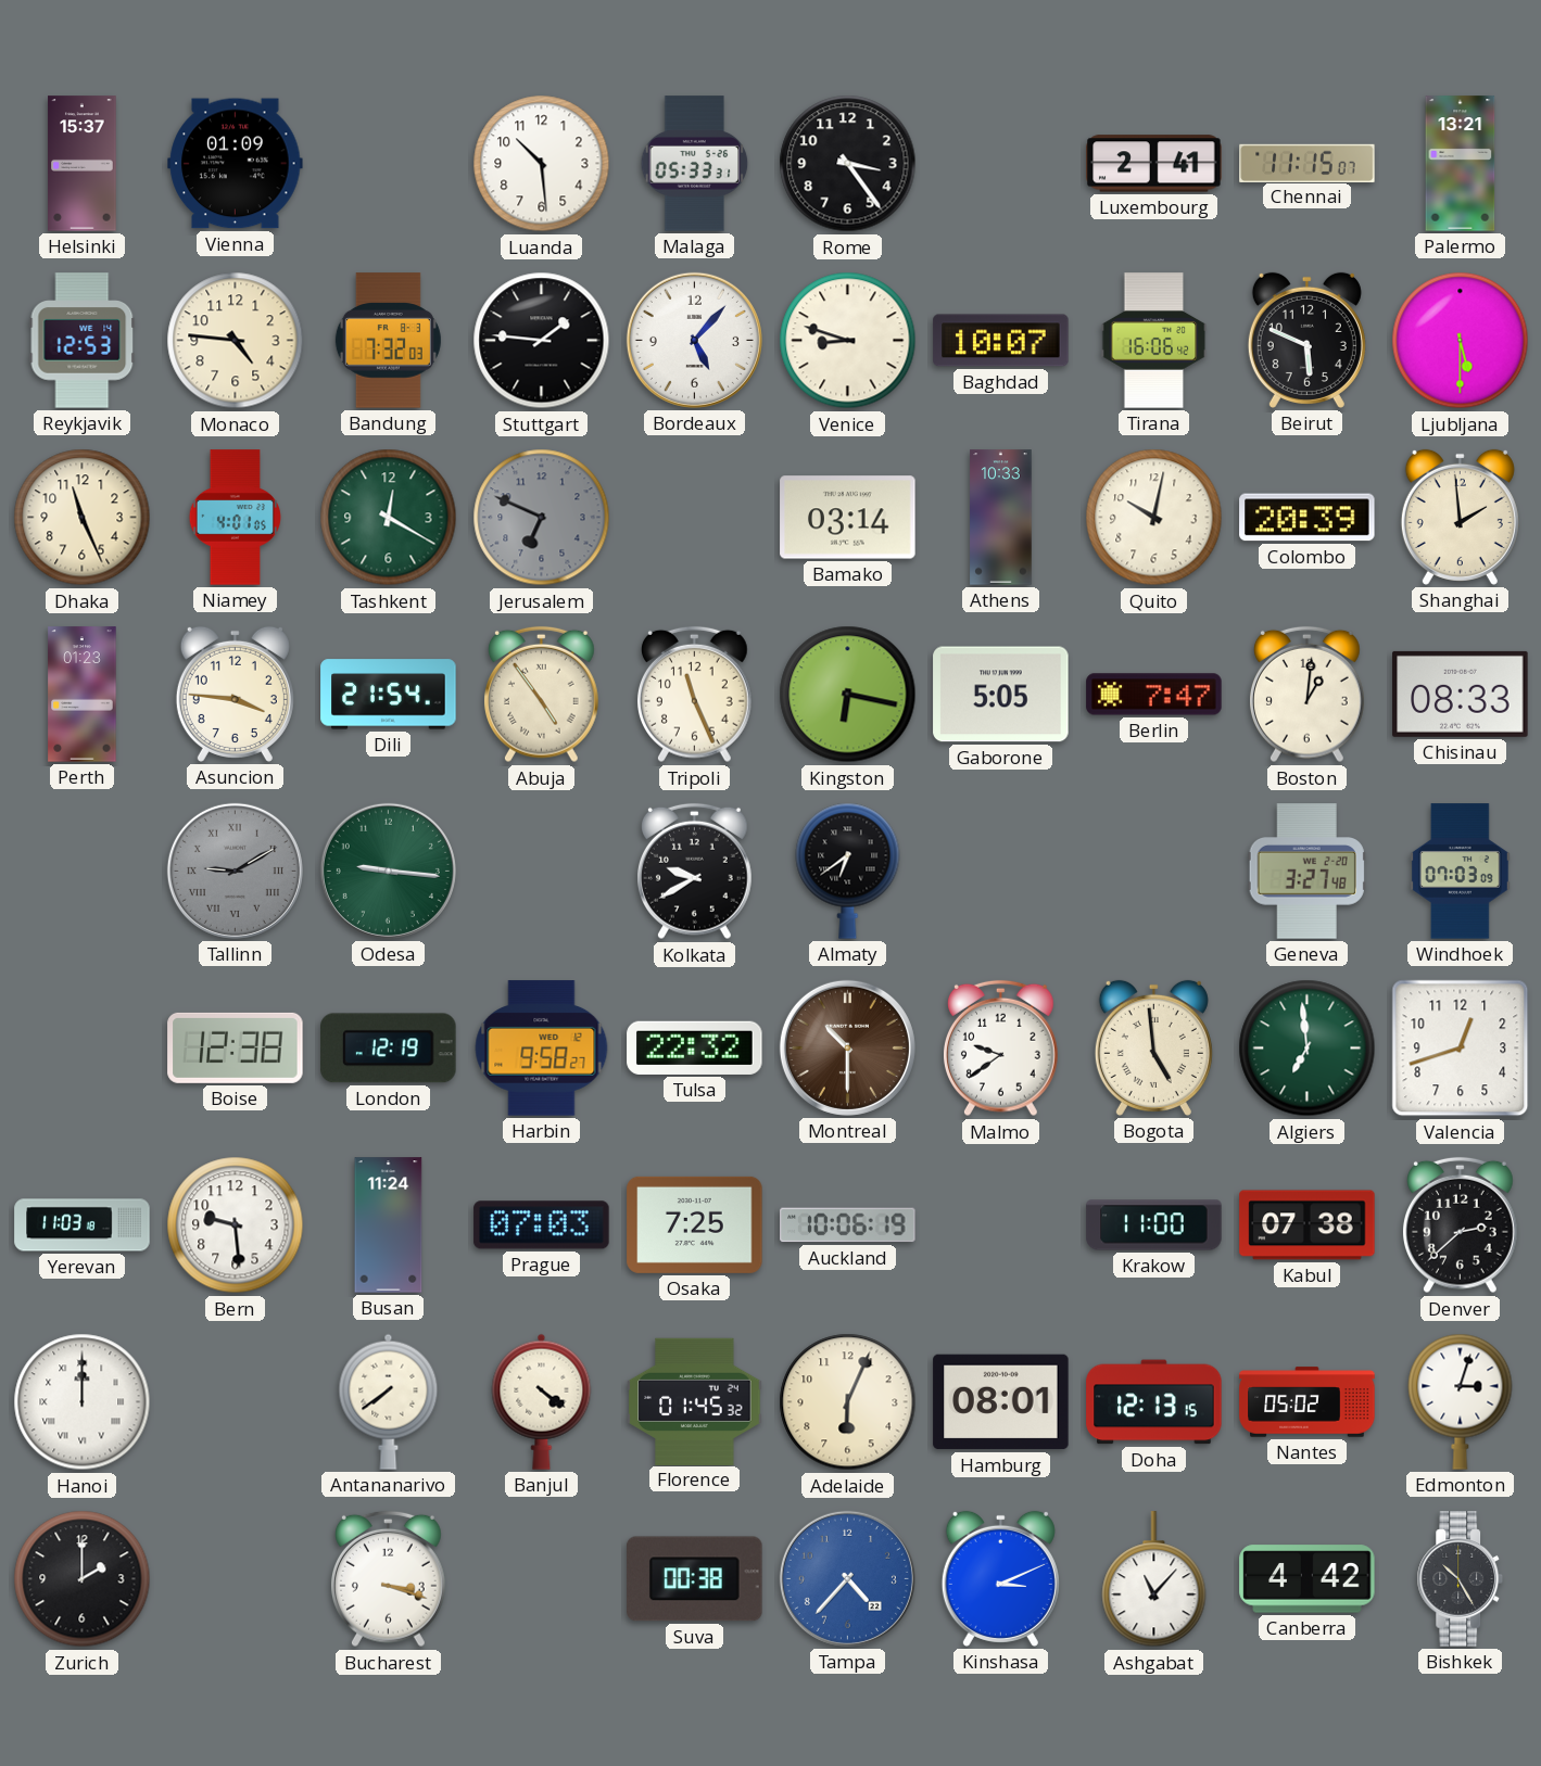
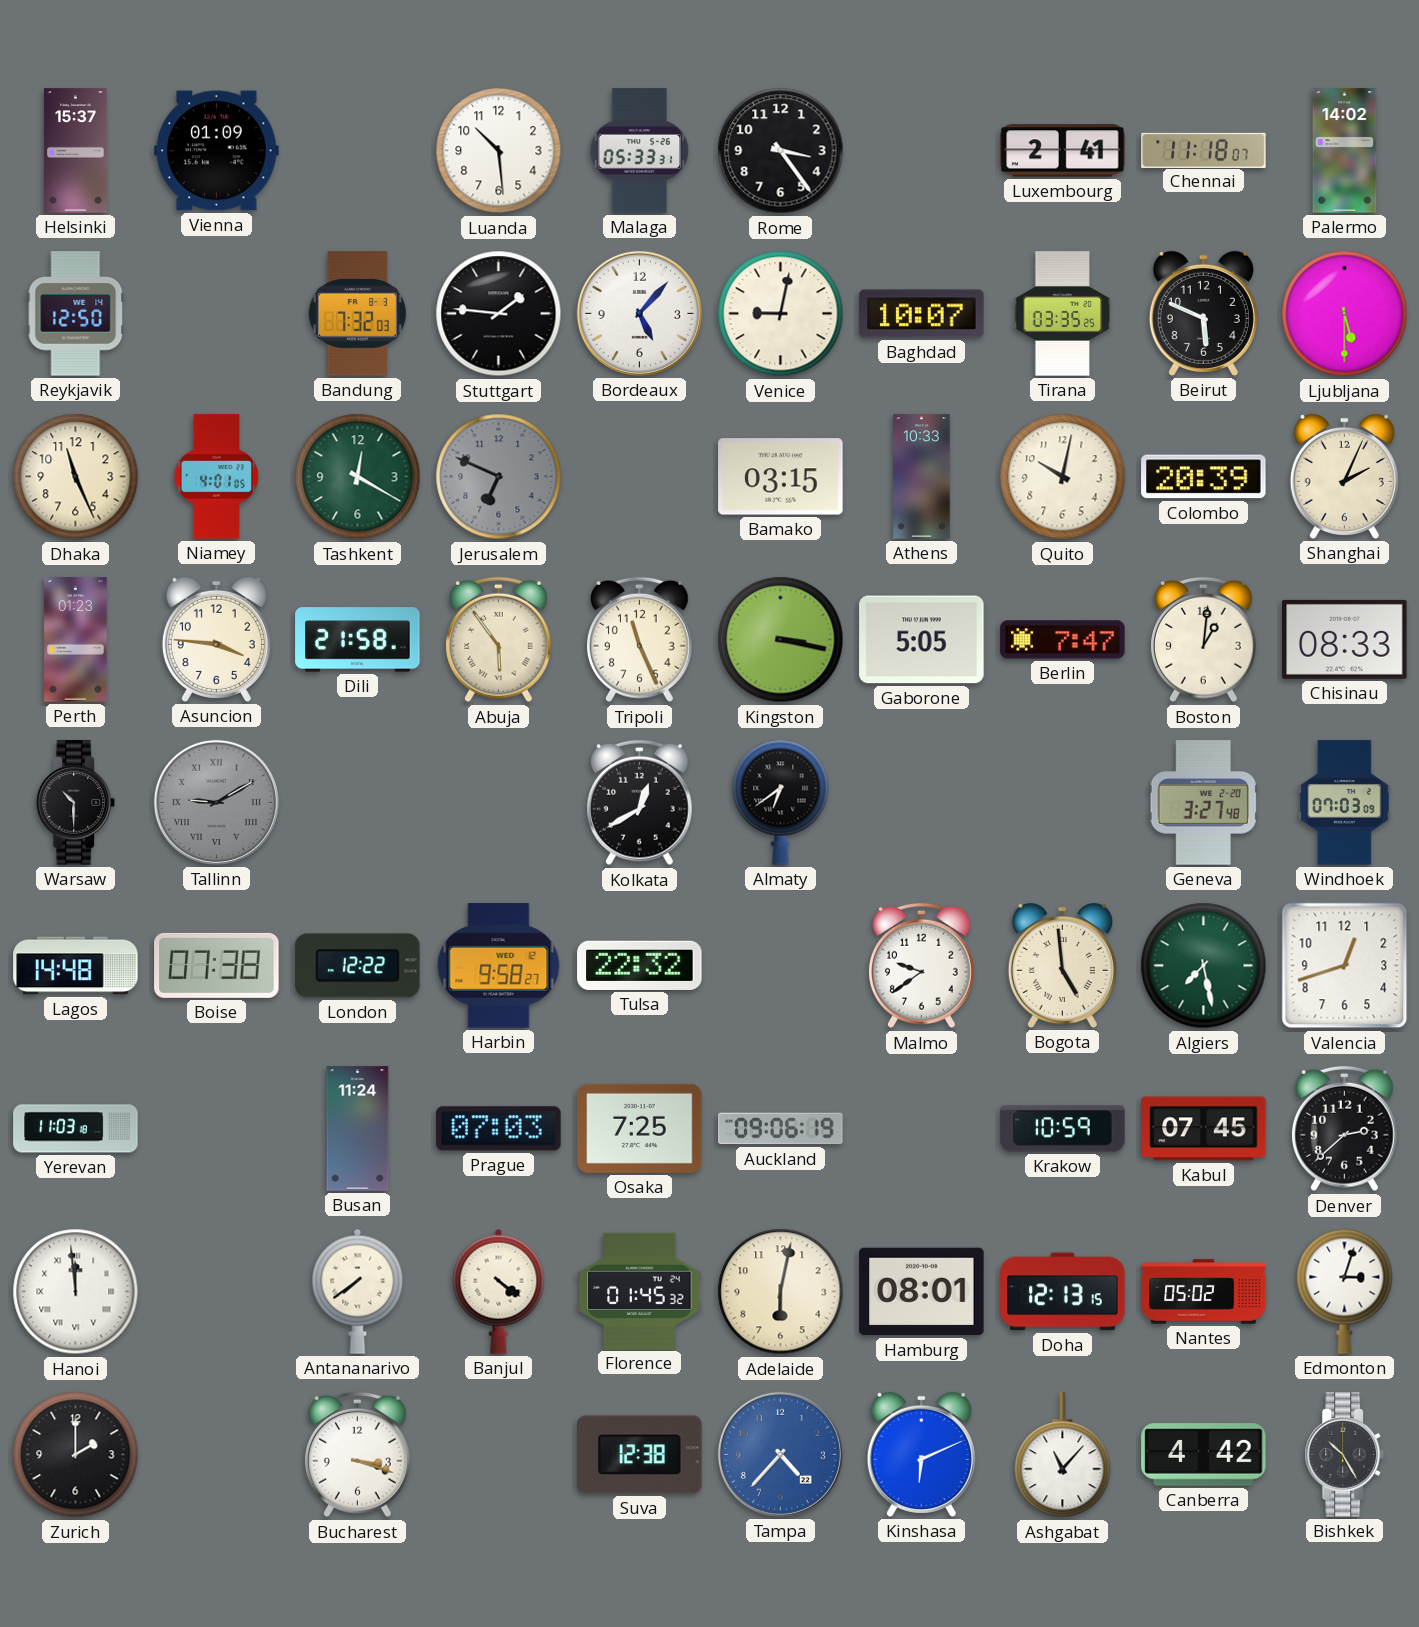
Chennai: 11:15 -> 11:18
Palermo: 13:21 -> 14:02
Reykjavik: 12:53 -> 12:50
Monaco: 4:46 -> none
Venice: 8:48 -> 9:02
Tirana: 16:06 -> 03:35
Bamako: 03:14 -> 03:15
Shanghai: 1:59 -> 2:04
Dili: 21:54 -> 21:58
Abuja: 4:54 -> 5:54
Kingston: 6:17 -> 3:17
Warsaw: none -> 10:30
Odesa: 9:16 -> none
Kolkata: 9:40 -> 12:40
Lagos: none -> 14:48
Boise: 12:38 -> 07:38
London: 12:19 -> 12:22
Montreal: 10:30 -> none
Algiers: 6:59 -> 7:28
Bern: 9:29 -> none
Auckland: 10:06 -> 09:06
Krakow: 11:00 -> 10:59
Kabul: 07:38 -> 07:45
Hanoi: 12:00 -> 11:59
Adelaide: 6:04 -> 6:02
Suva: 00:38 -> 12:38
Kinshasa: 3:11 -> 6:11
